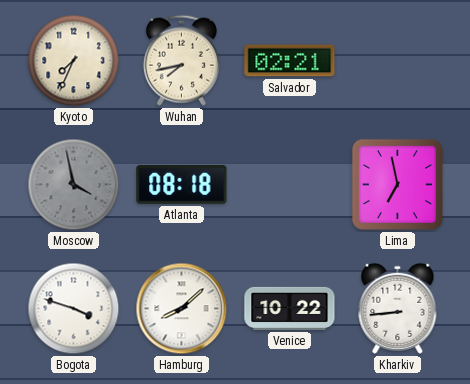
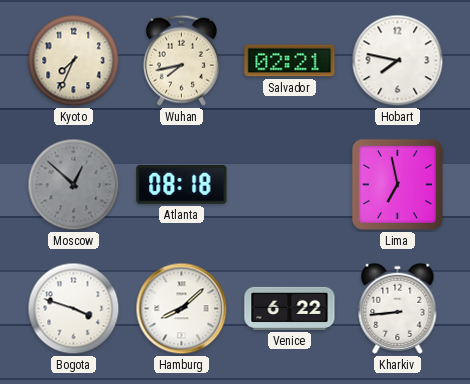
Hobart: none -> 7:47
Moscow: 3:58 -> 12:52
Venice: 10:22 -> 6:22
